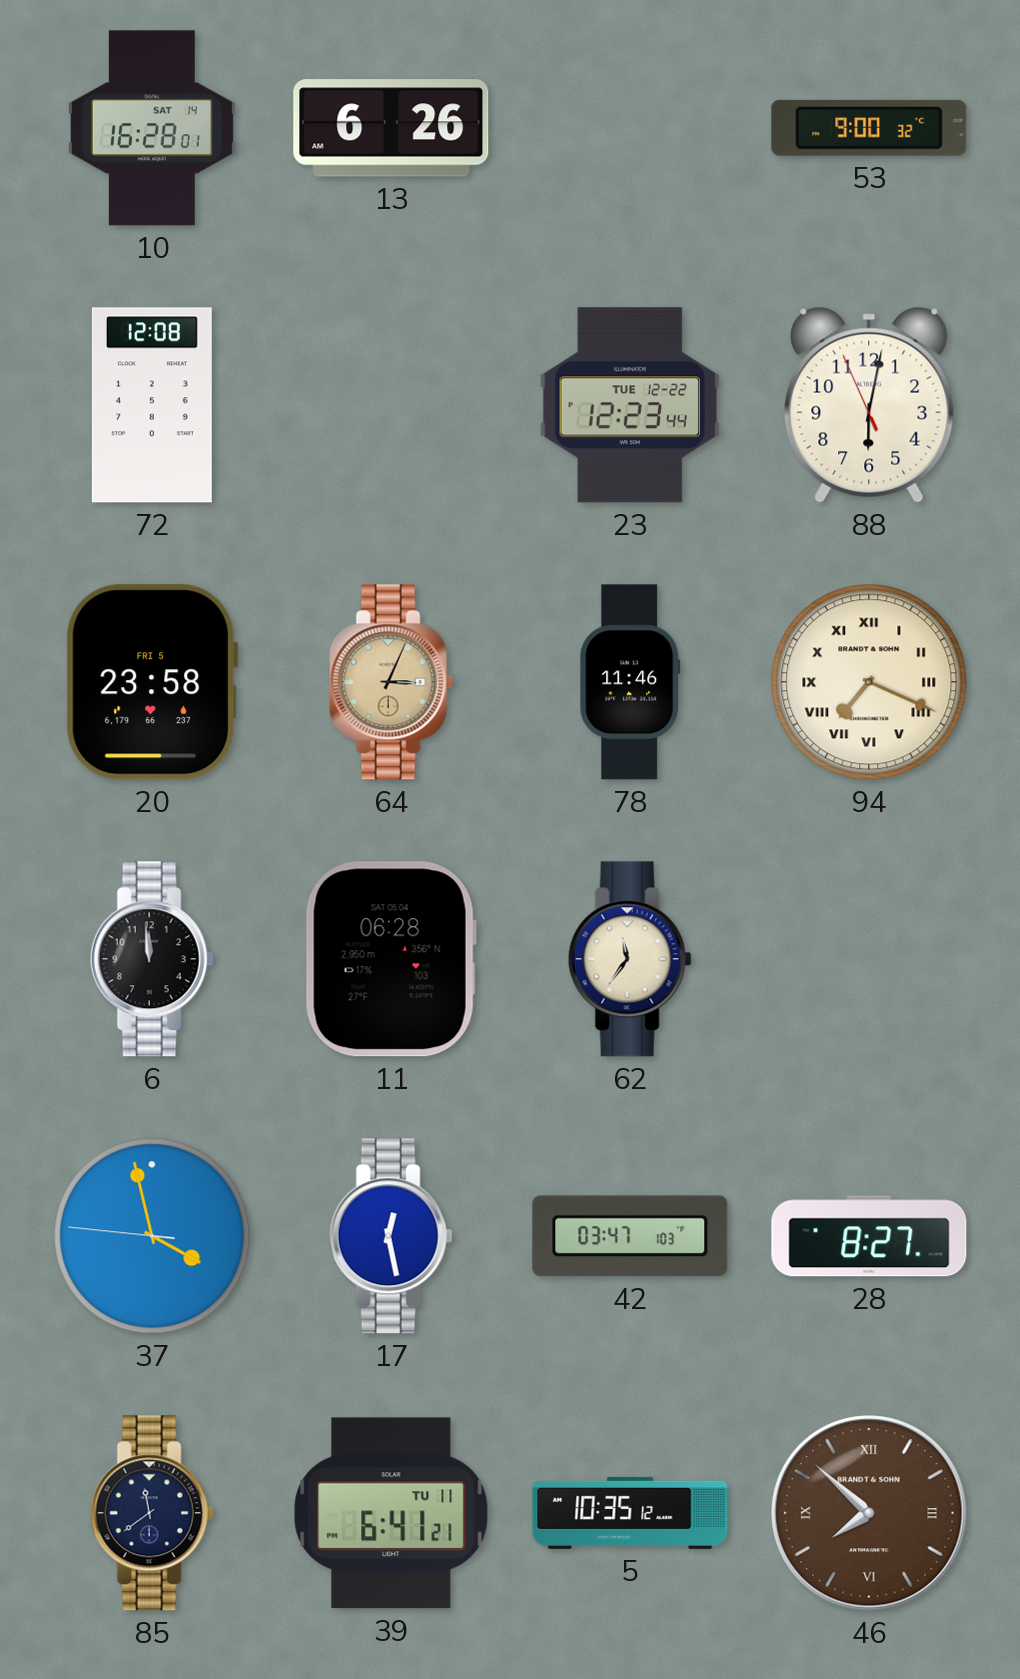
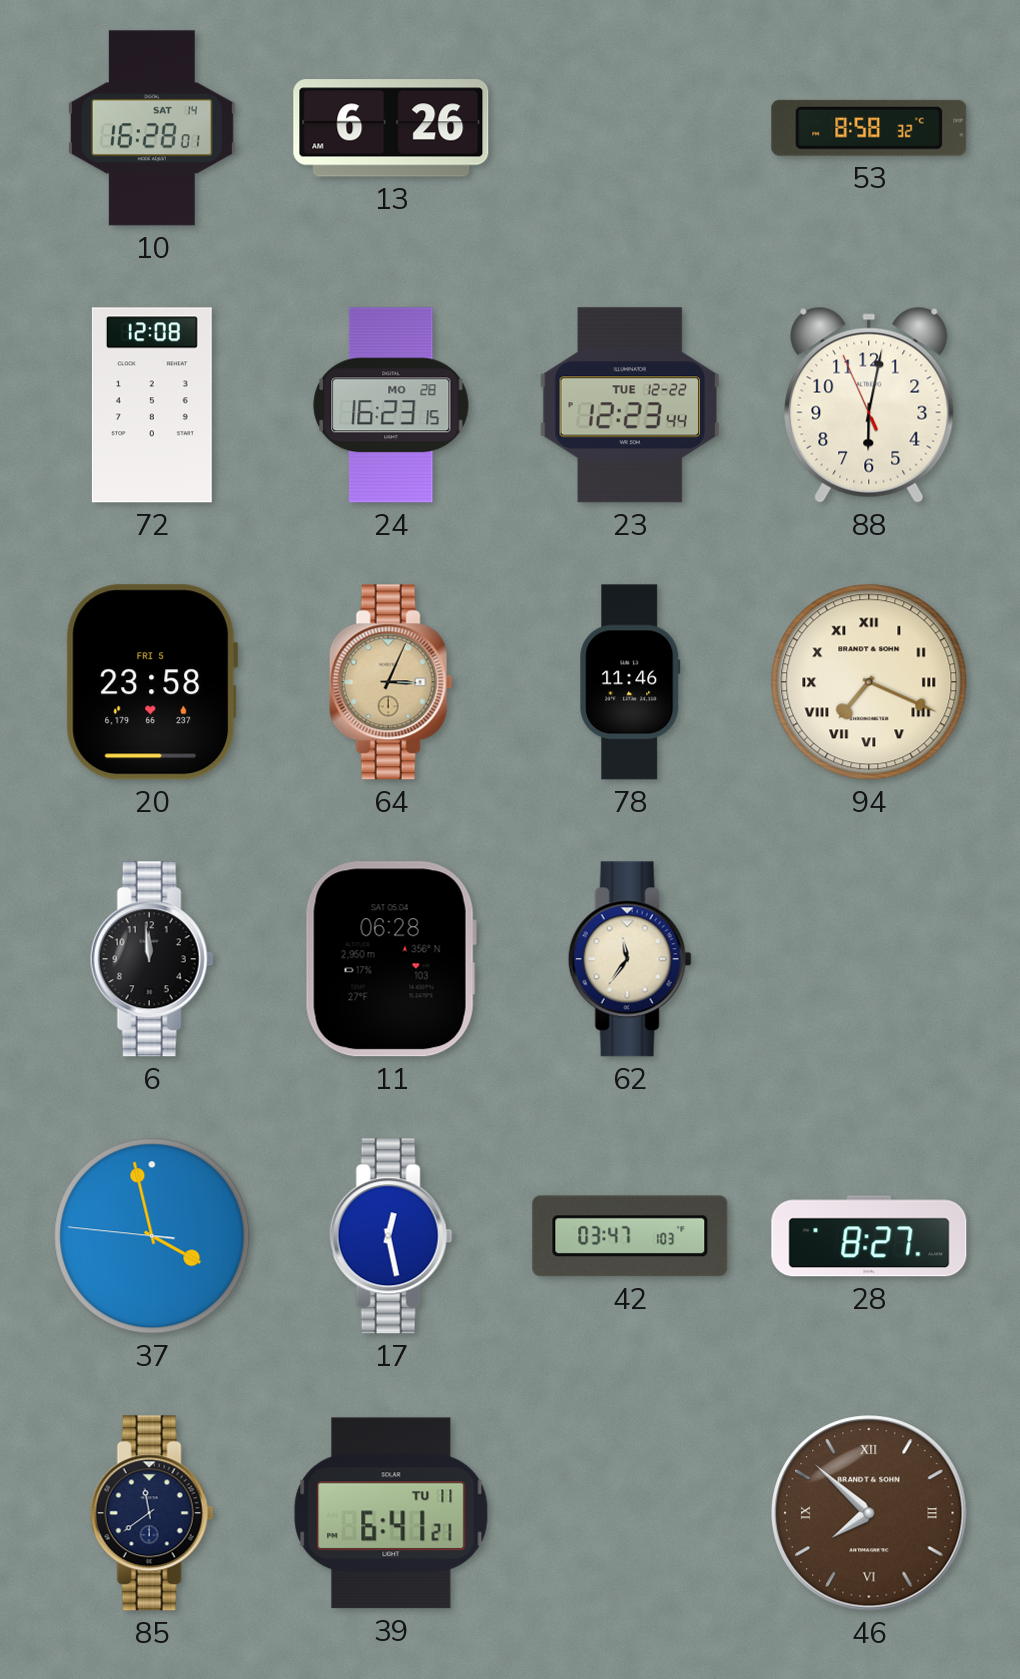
53: 9:00 -> 8:58
24: none -> 16:23
5: 10:35 -> none
